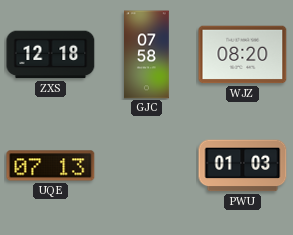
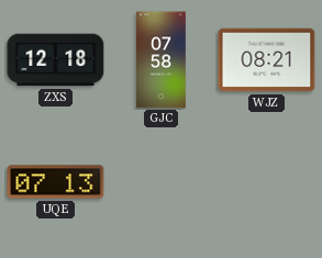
WJZ: 08:20 -> 08:21
PWU: 01:03 -> none
